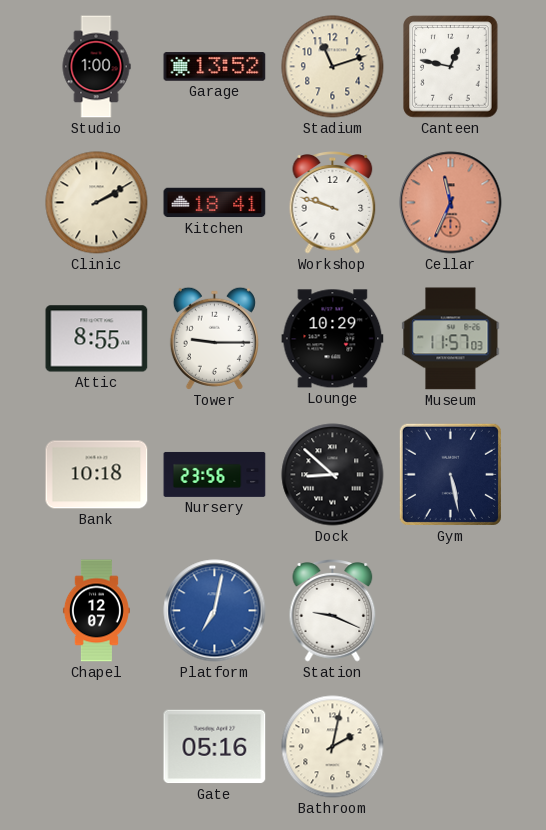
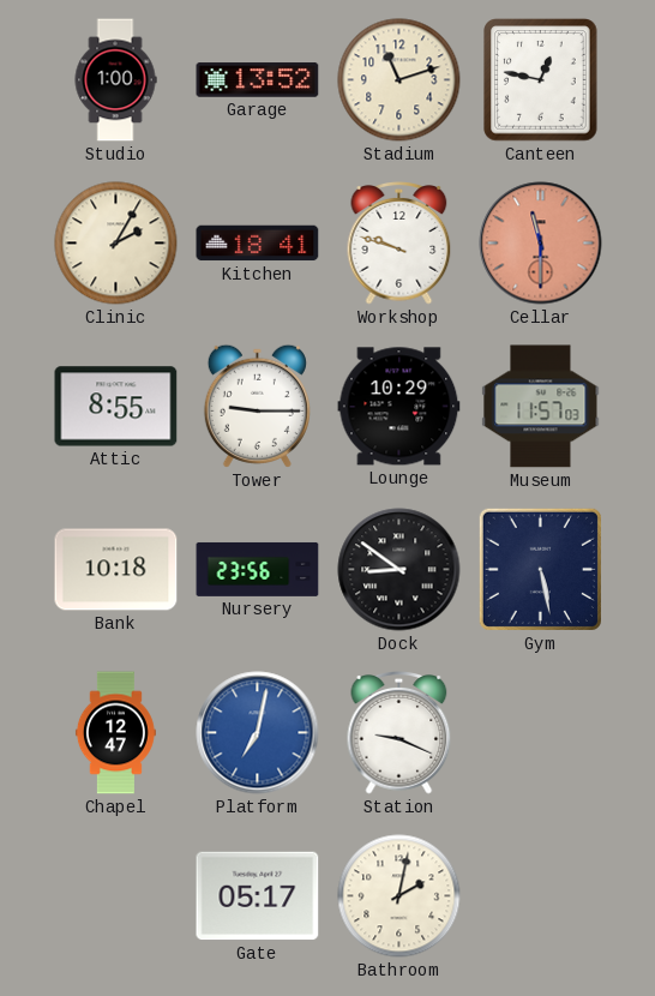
Clinic: 2:10 -> 2:05
Cellar: 11:34 -> 11:30
Dock: 8:52 -> 8:51
Chapel: 12:07 -> 12:47
Gate: 05:16 -> 05:17
